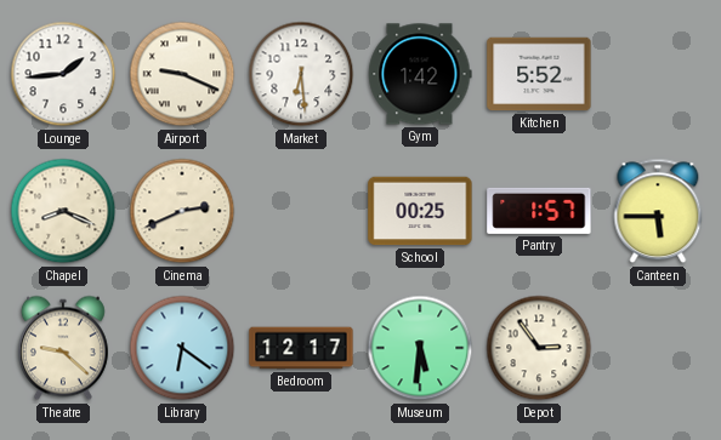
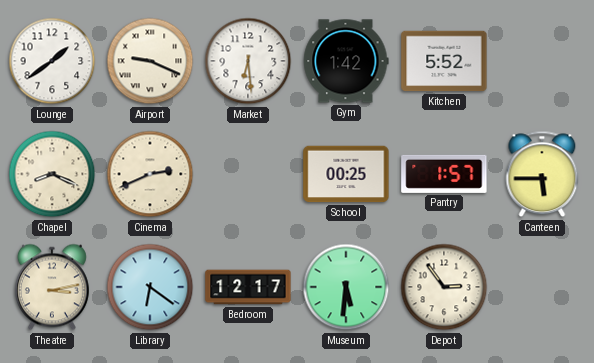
Lounge: 1:44 -> 1:39
Theatre: 9:22 -> 3:13
